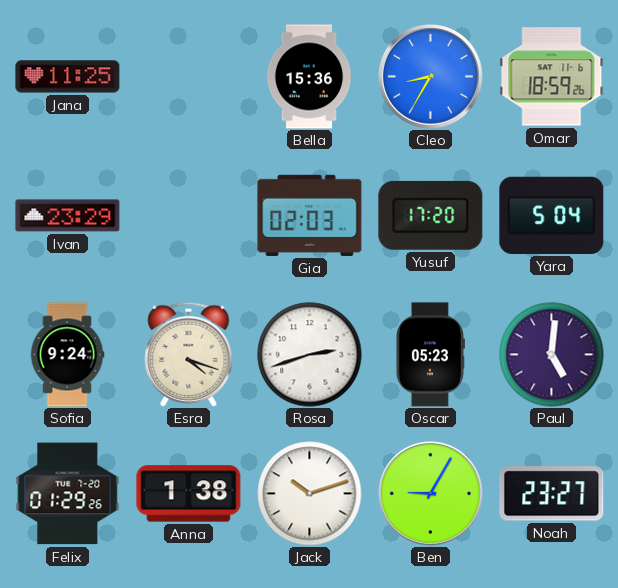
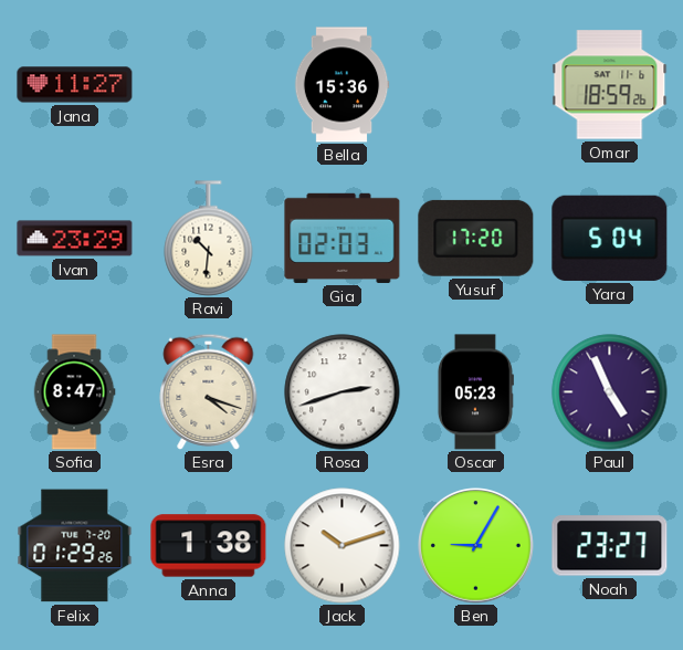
Jana: 11:25 -> 11:27
Cleo: 8:35 -> none
Ravi: none -> 10:31
Sofia: 9:24 -> 8:47
Paul: 5:01 -> 4:56
